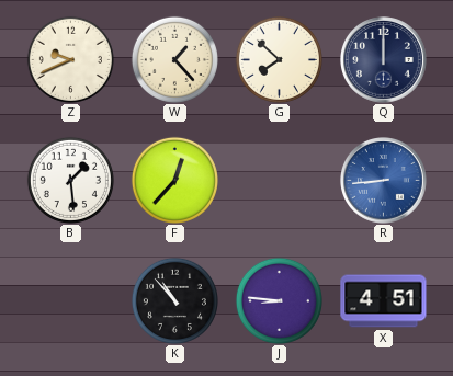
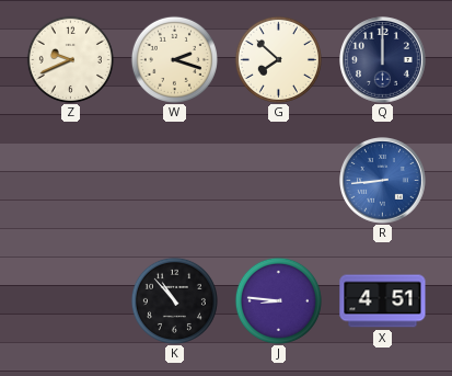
W: 1:23 -> 2:18
B: 1:29 -> none
F: 12:37 -> none
